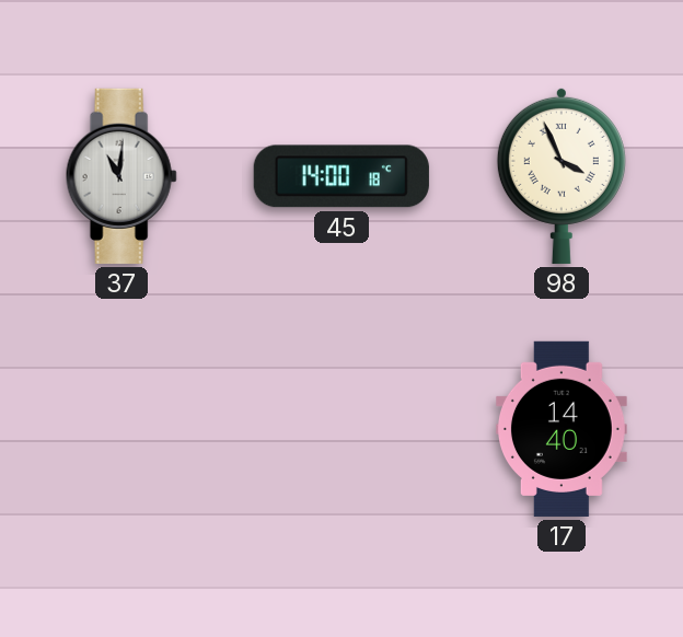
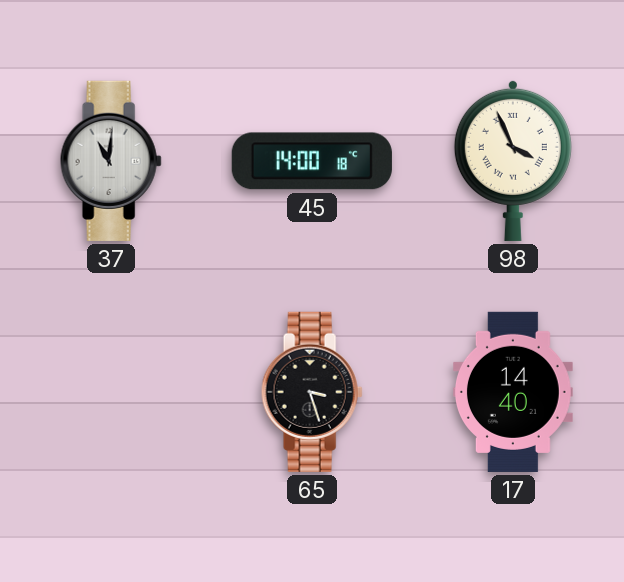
65: none -> 3:27
